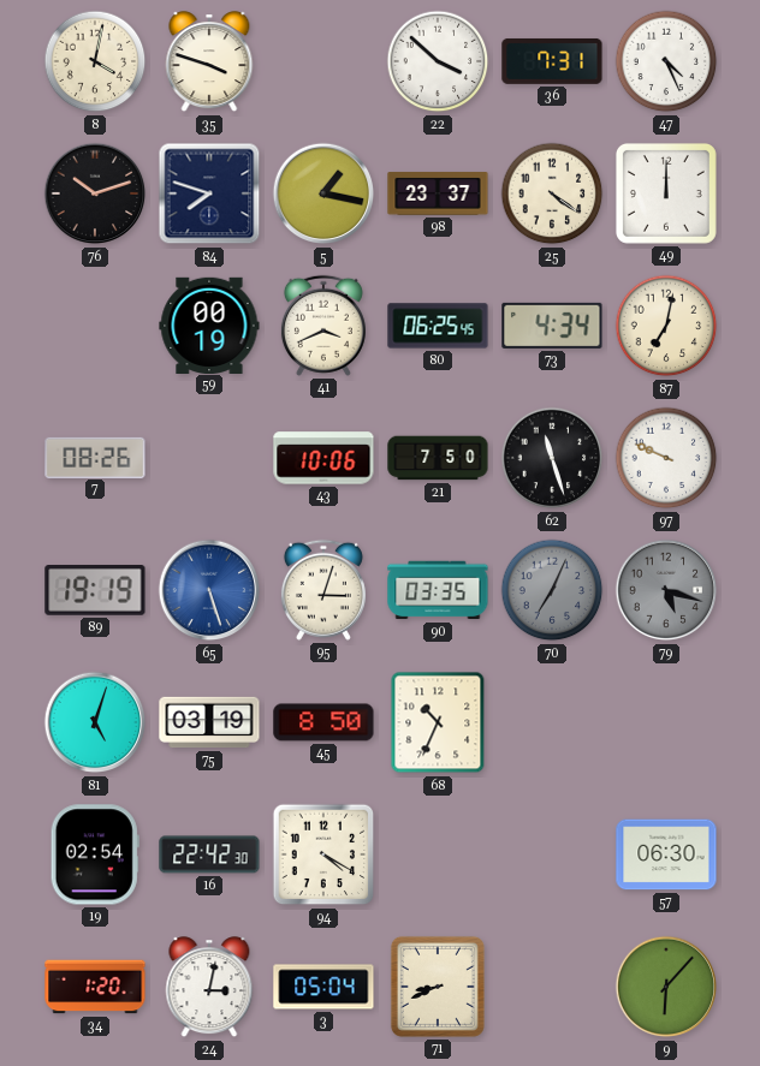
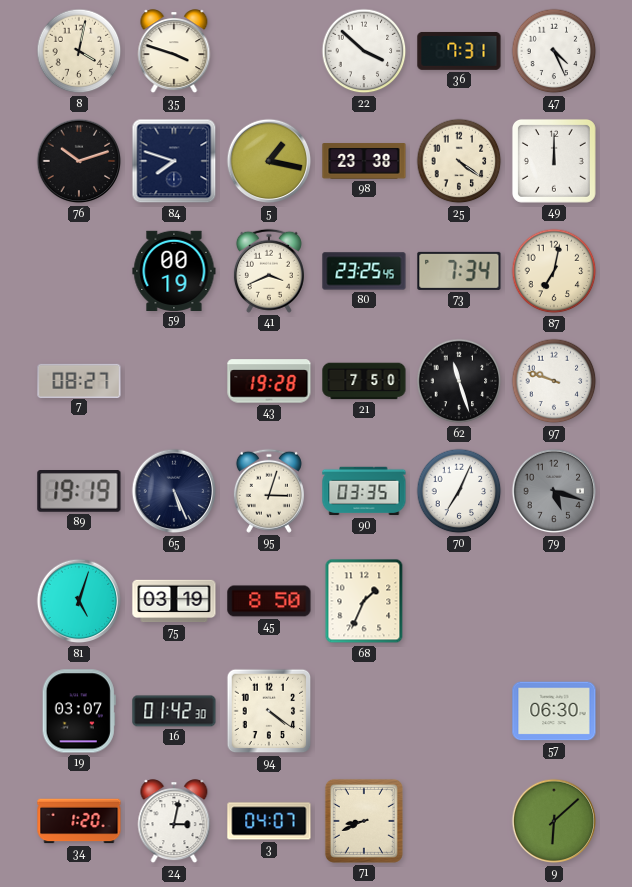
98: 23:37 -> 23:38
80: 06:25 -> 23:25
73: 4:34 -> 7:34
7: 08:26 -> 08:27
43: 10:06 -> 19:28
97: 9:49 -> 9:48
65: 5:27 -> 5:26
65 dial: blue -> navy
70 dial: grey -> white
68: 10:34 -> 1:34
19: 02:54 -> 03:07
16: 22:42 -> 01:42
94: 4:20 -> 4:21
3: 05:04 -> 04:07
9: 6:07 -> 6:08
